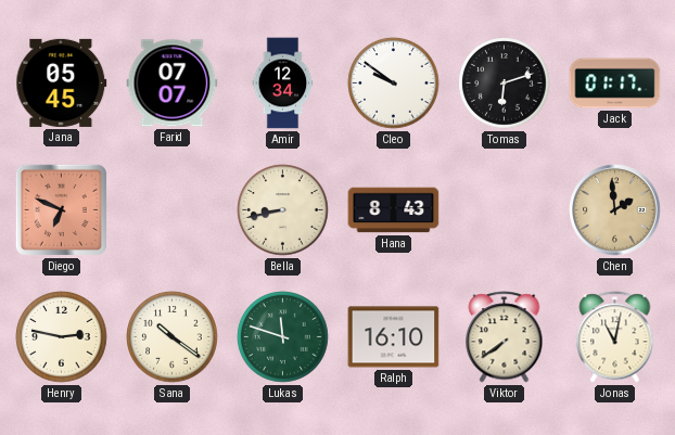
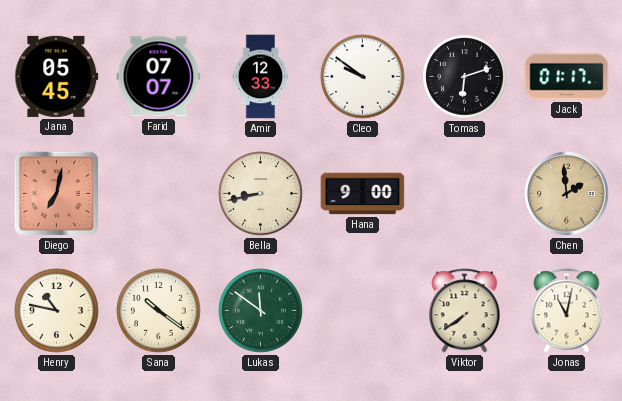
Amir: 12:34 -> 12:33
Diego: 6:49 -> 7:02
Hana: 8:43 -> 9:00
Henry: 2:47 -> 10:47
Lukas: 11:48 -> 11:51
Ralph: 16:10 -> none
